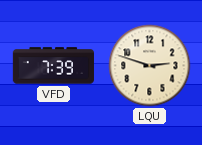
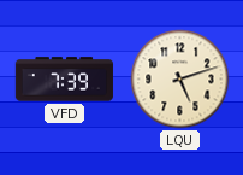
LQU: 2:48 -> 5:12
